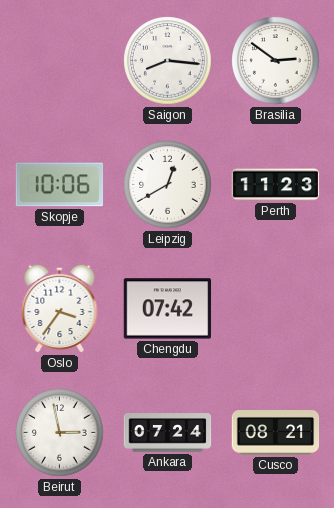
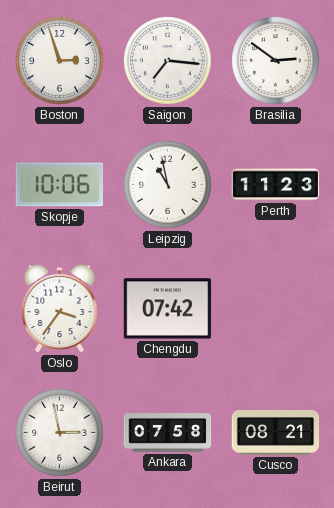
Boston: none -> 2:57
Saigon: 8:16 -> 7:16
Leipzig: 12:40 -> 10:58
Ankara: 07:24 -> 07:58
